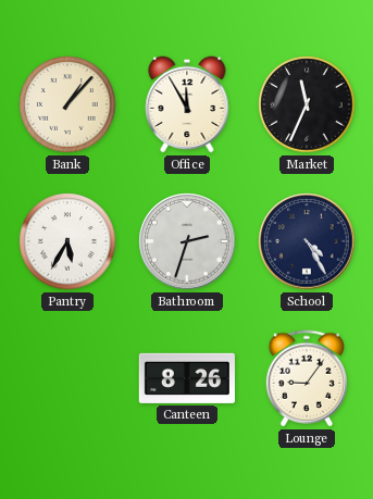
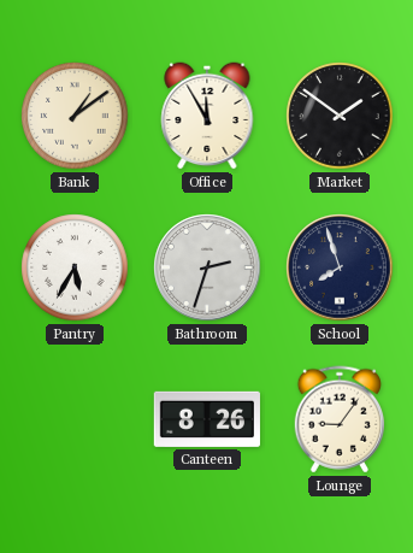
Bank: 1:07 -> 1:09
Market: 11:34 -> 1:51
School: 4:25 -> 7:57
